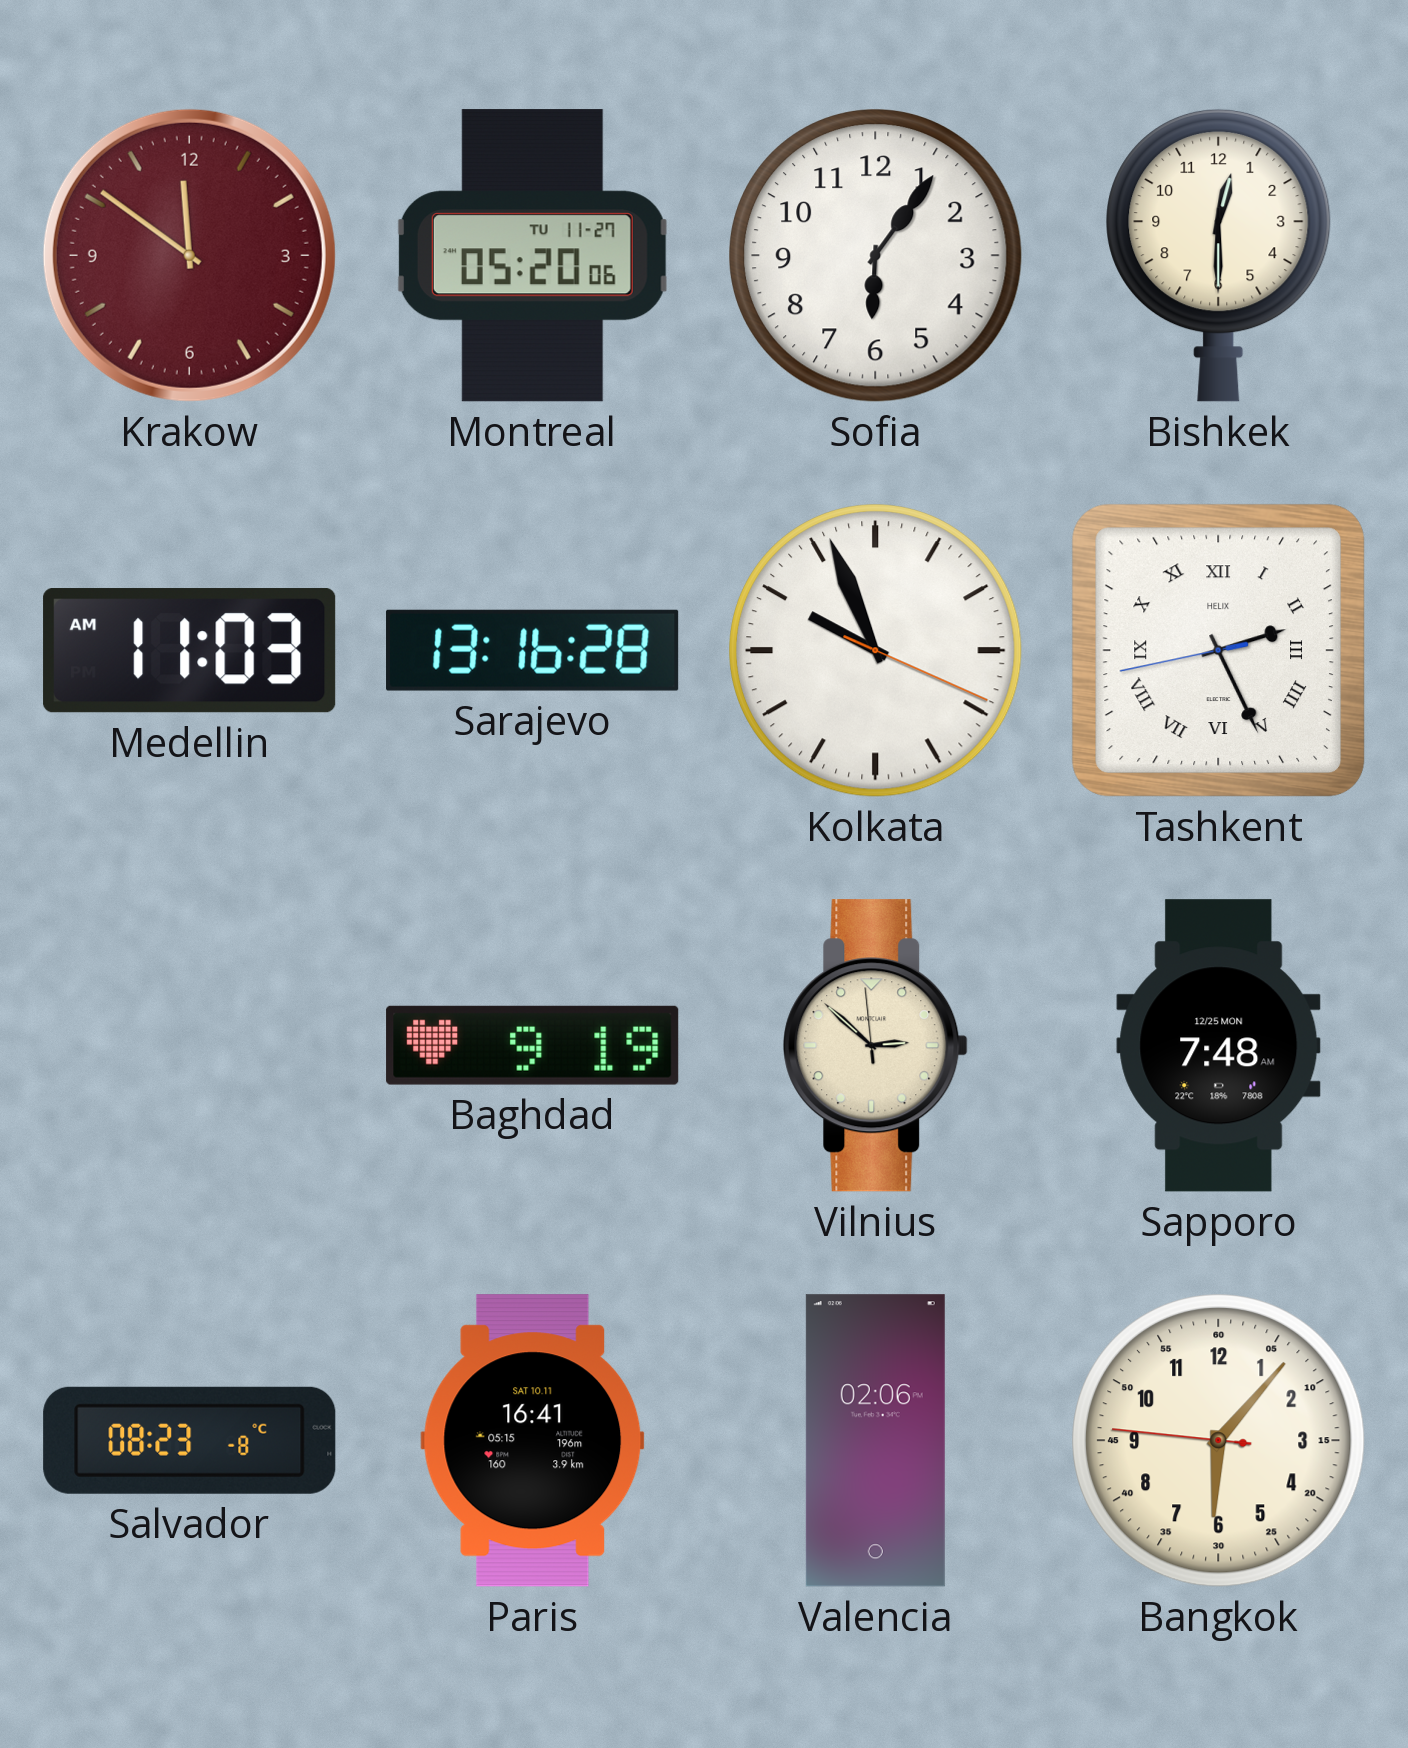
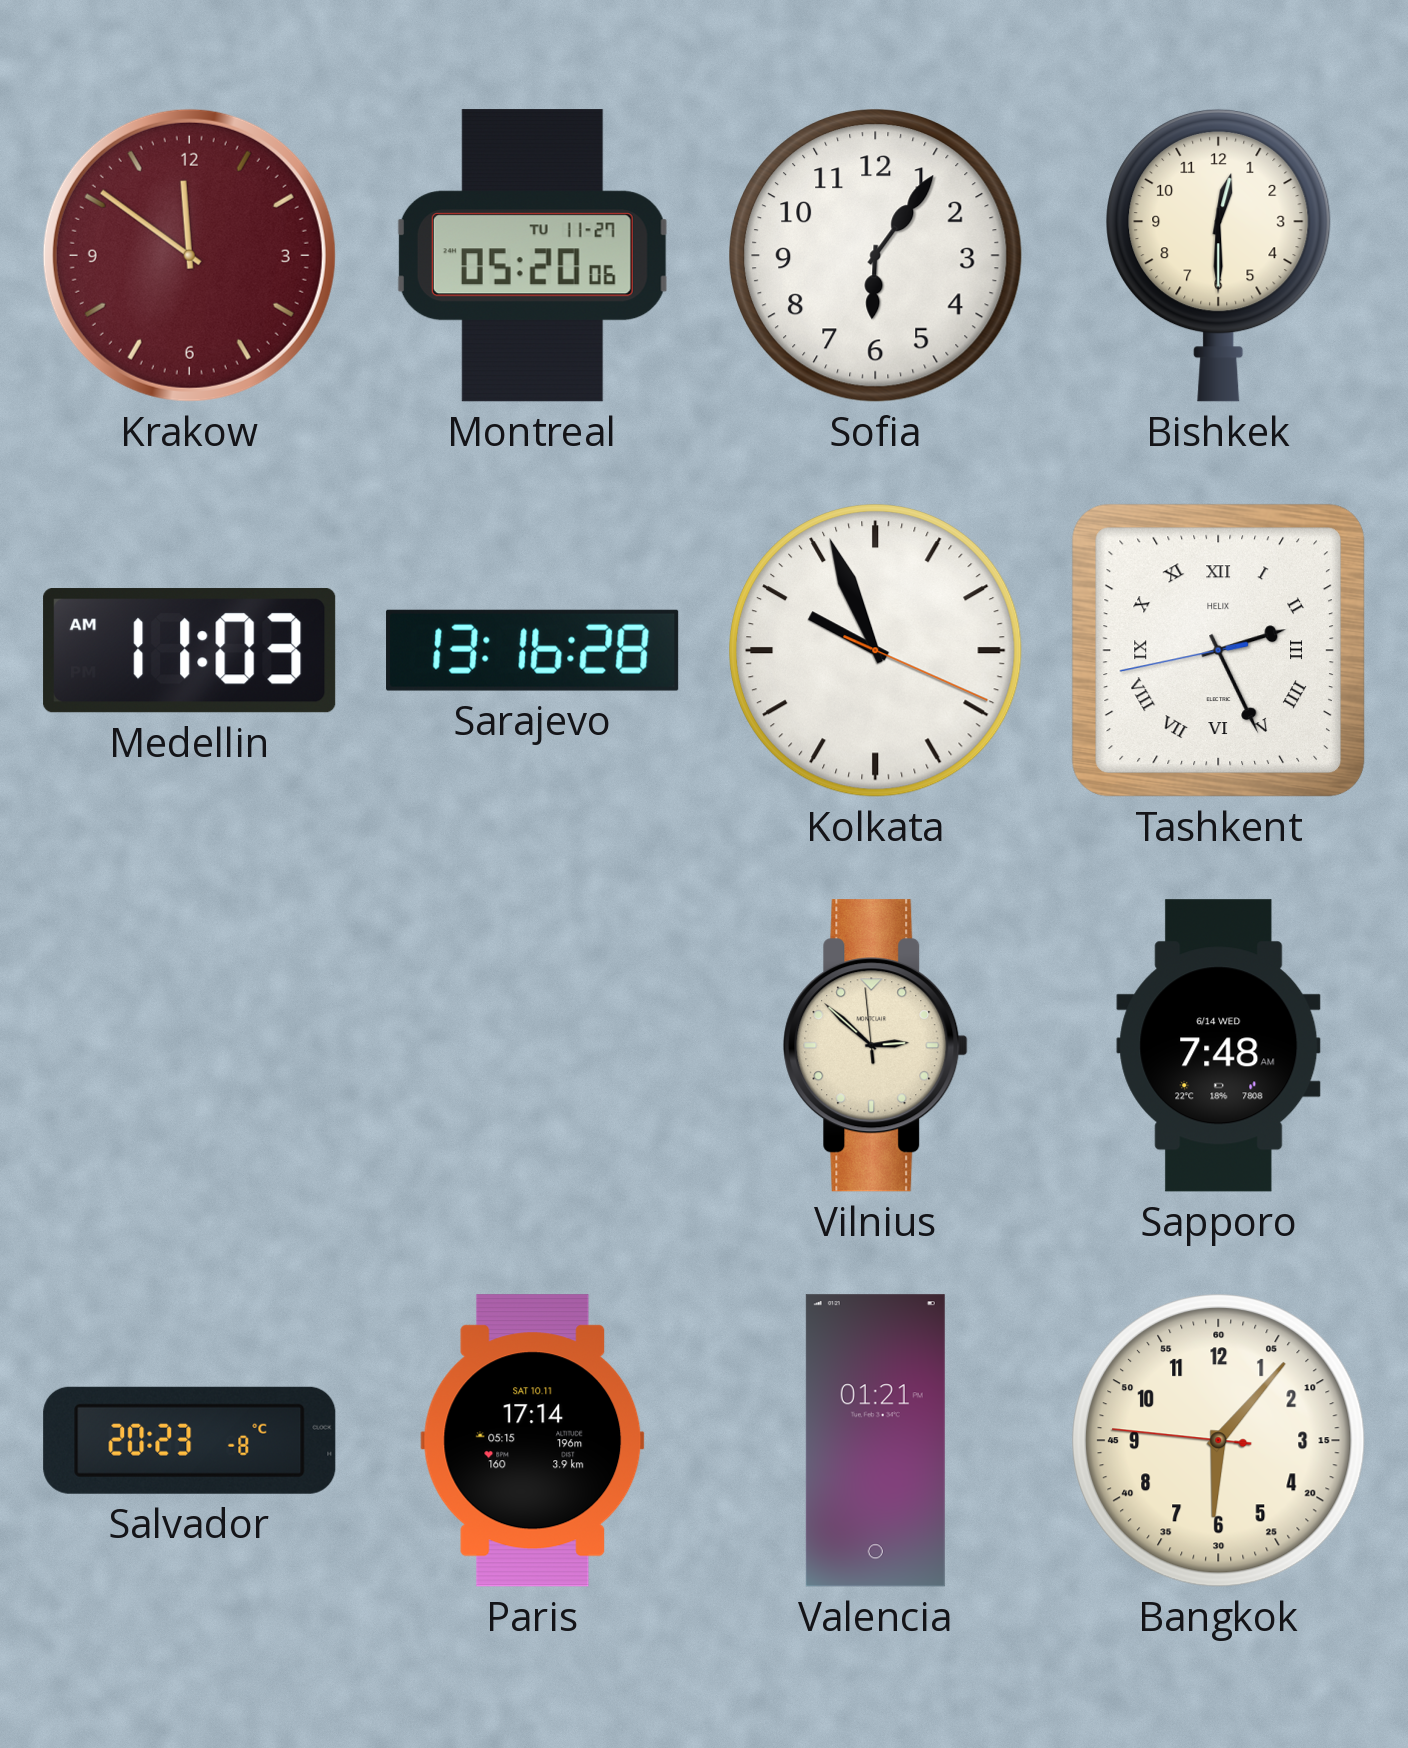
Baghdad: 9:19 -> none
Sapporo date: 12/25 MON -> 6/14 WED
Salvador: 08:23 -> 20:23
Paris: 16:41 -> 17:14
Valencia: 02:06 -> 01:21
